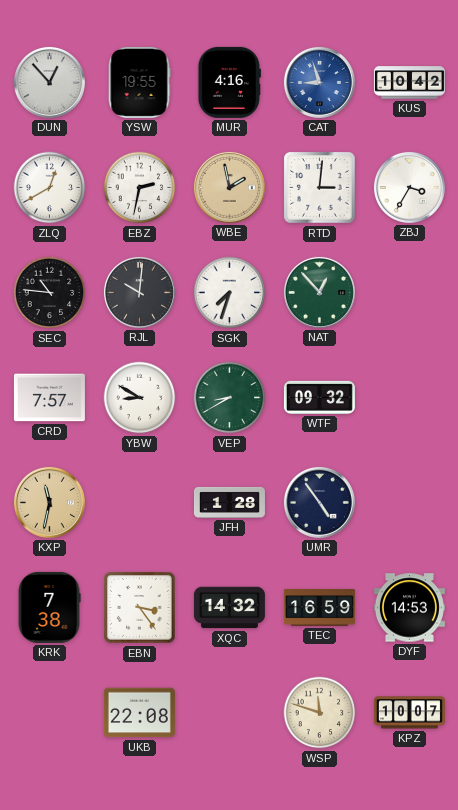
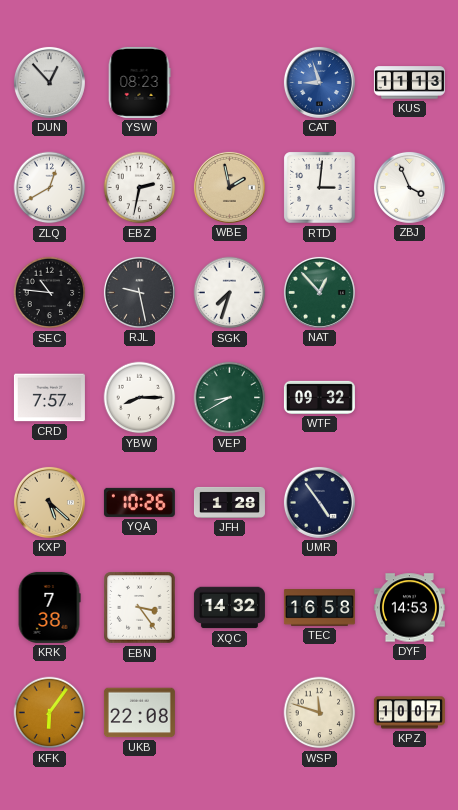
YSW: 19:55 -> 08:23
MUR: 4:16 -> none
KUS: 10:42 -> 11:13
ZBJ: 3:35 -> 3:56
RJL: 10:01 -> 9:28
YBW: 8:50 -> 8:15
KXP: 11:32 -> 5:22
YQA: none -> 10:26
TEC: 16:59 -> 16:58
KFK: none -> 6:06
